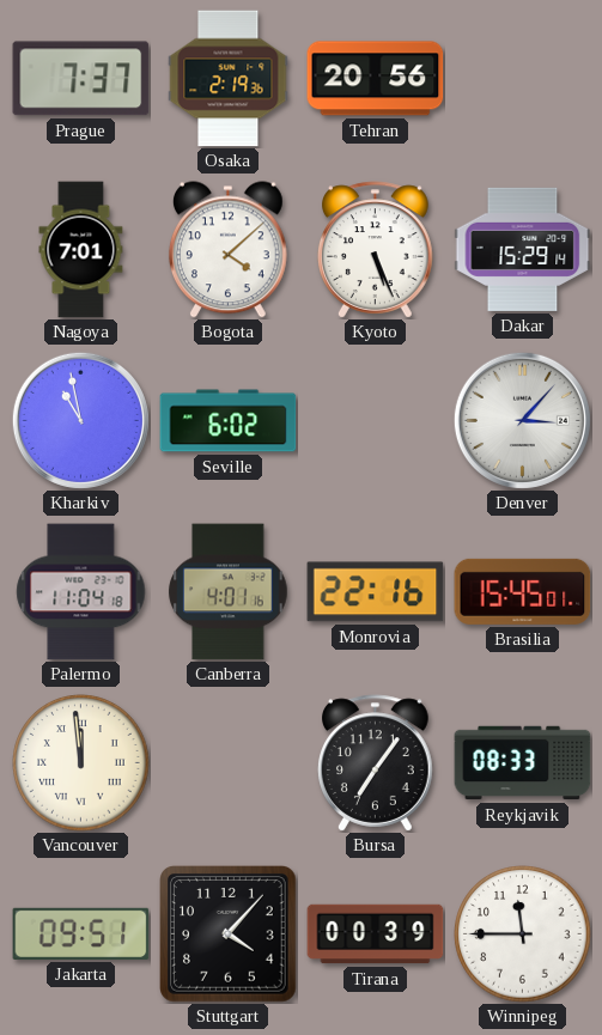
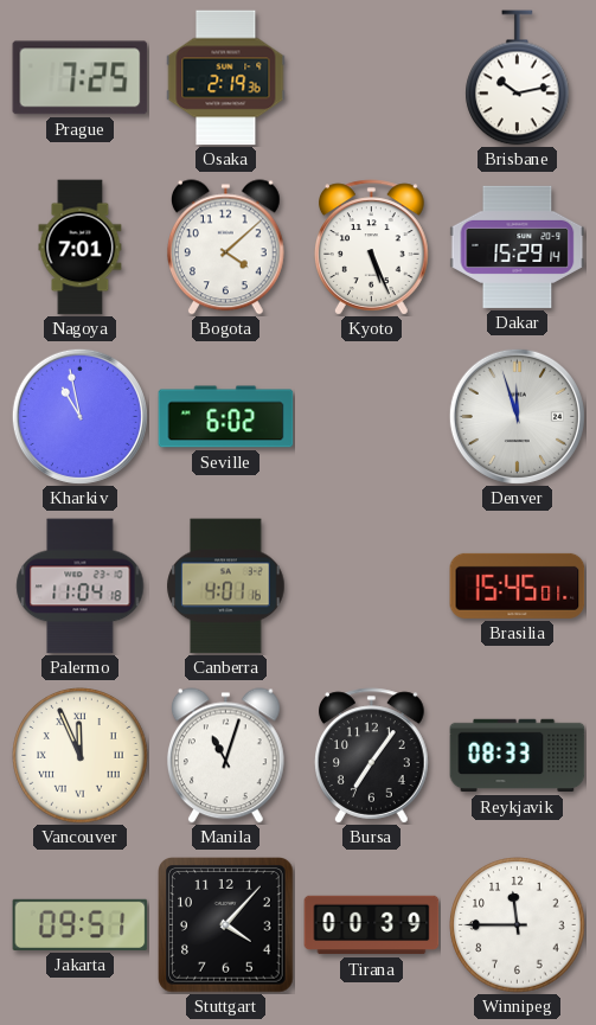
Prague: 7:37 -> 7:25
Tehran: 20:56 -> none
Brisbane: none -> 10:13
Denver: 3:07 -> 11:57
Monrovia: 22:16 -> none
Vancouver: 11:59 -> 11:56
Manila: none -> 11:03
